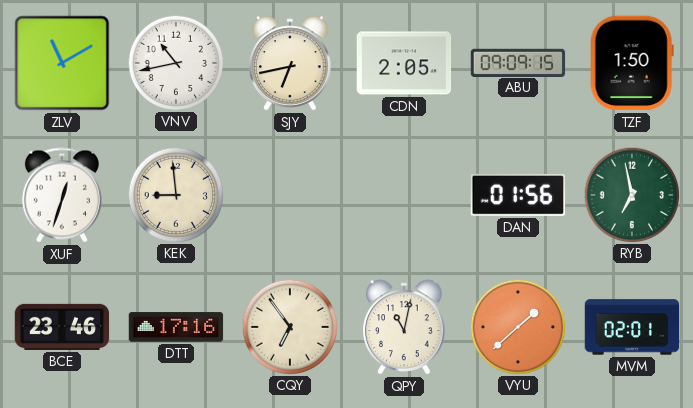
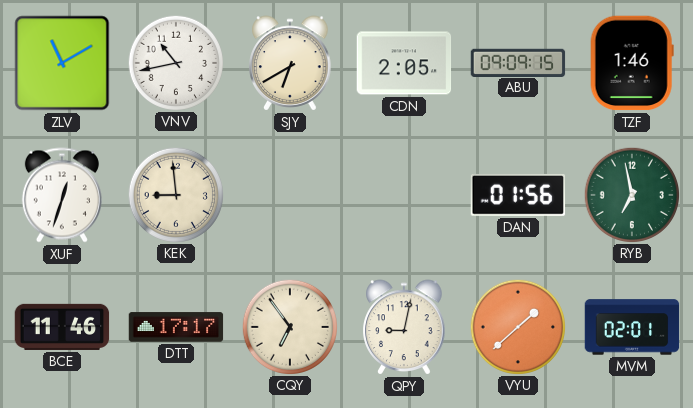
SJY: 6:43 -> 6:40
TZF: 1:50 -> 1:46
BCE: 23:46 -> 11:46
DTT: 17:16 -> 17:17
QPY: 11:02 -> 9:02
